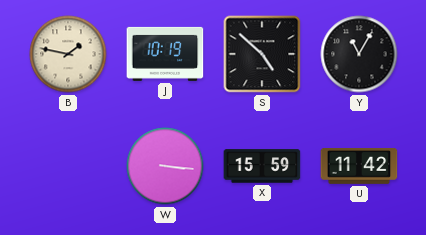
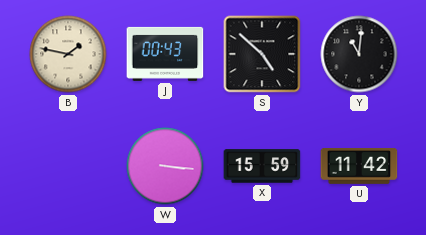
J: 10:19 -> 00:43
Y: 11:05 -> 11:01
